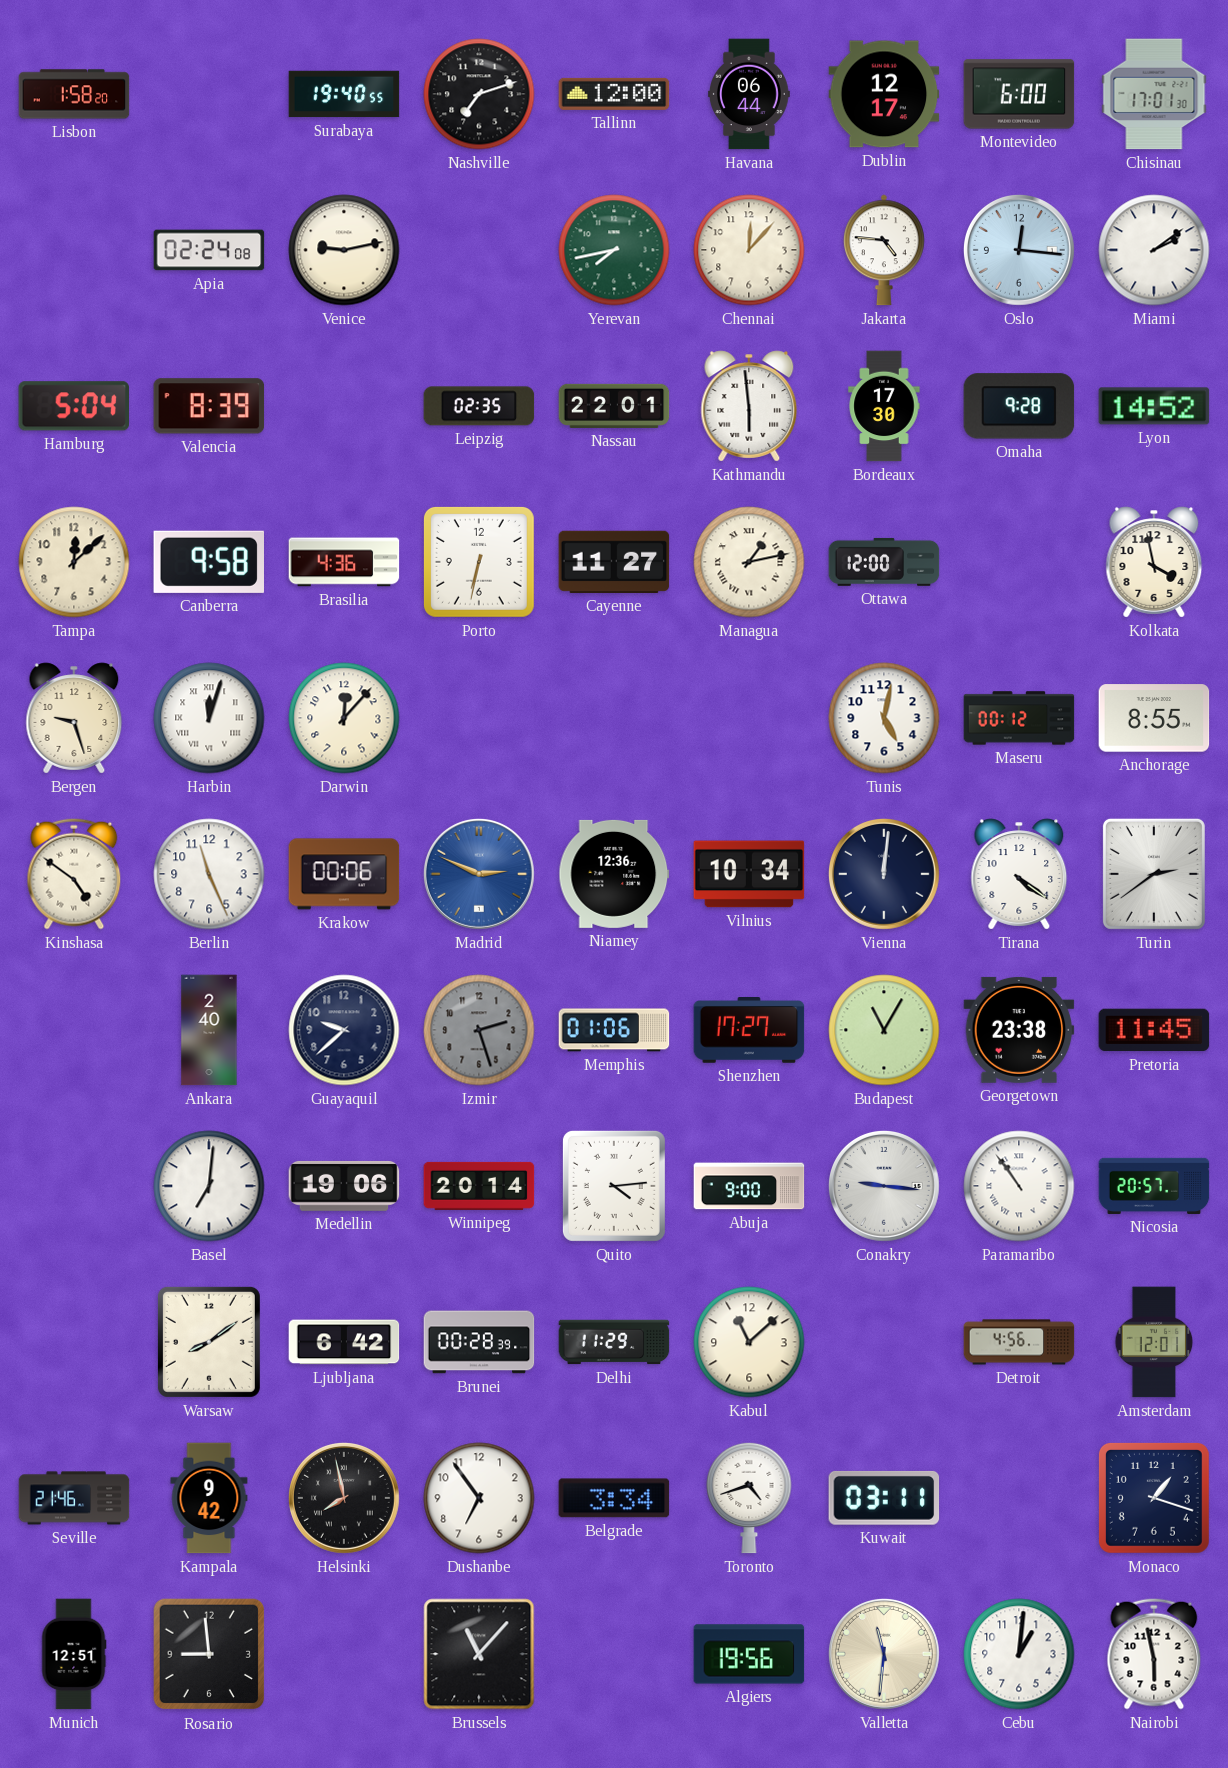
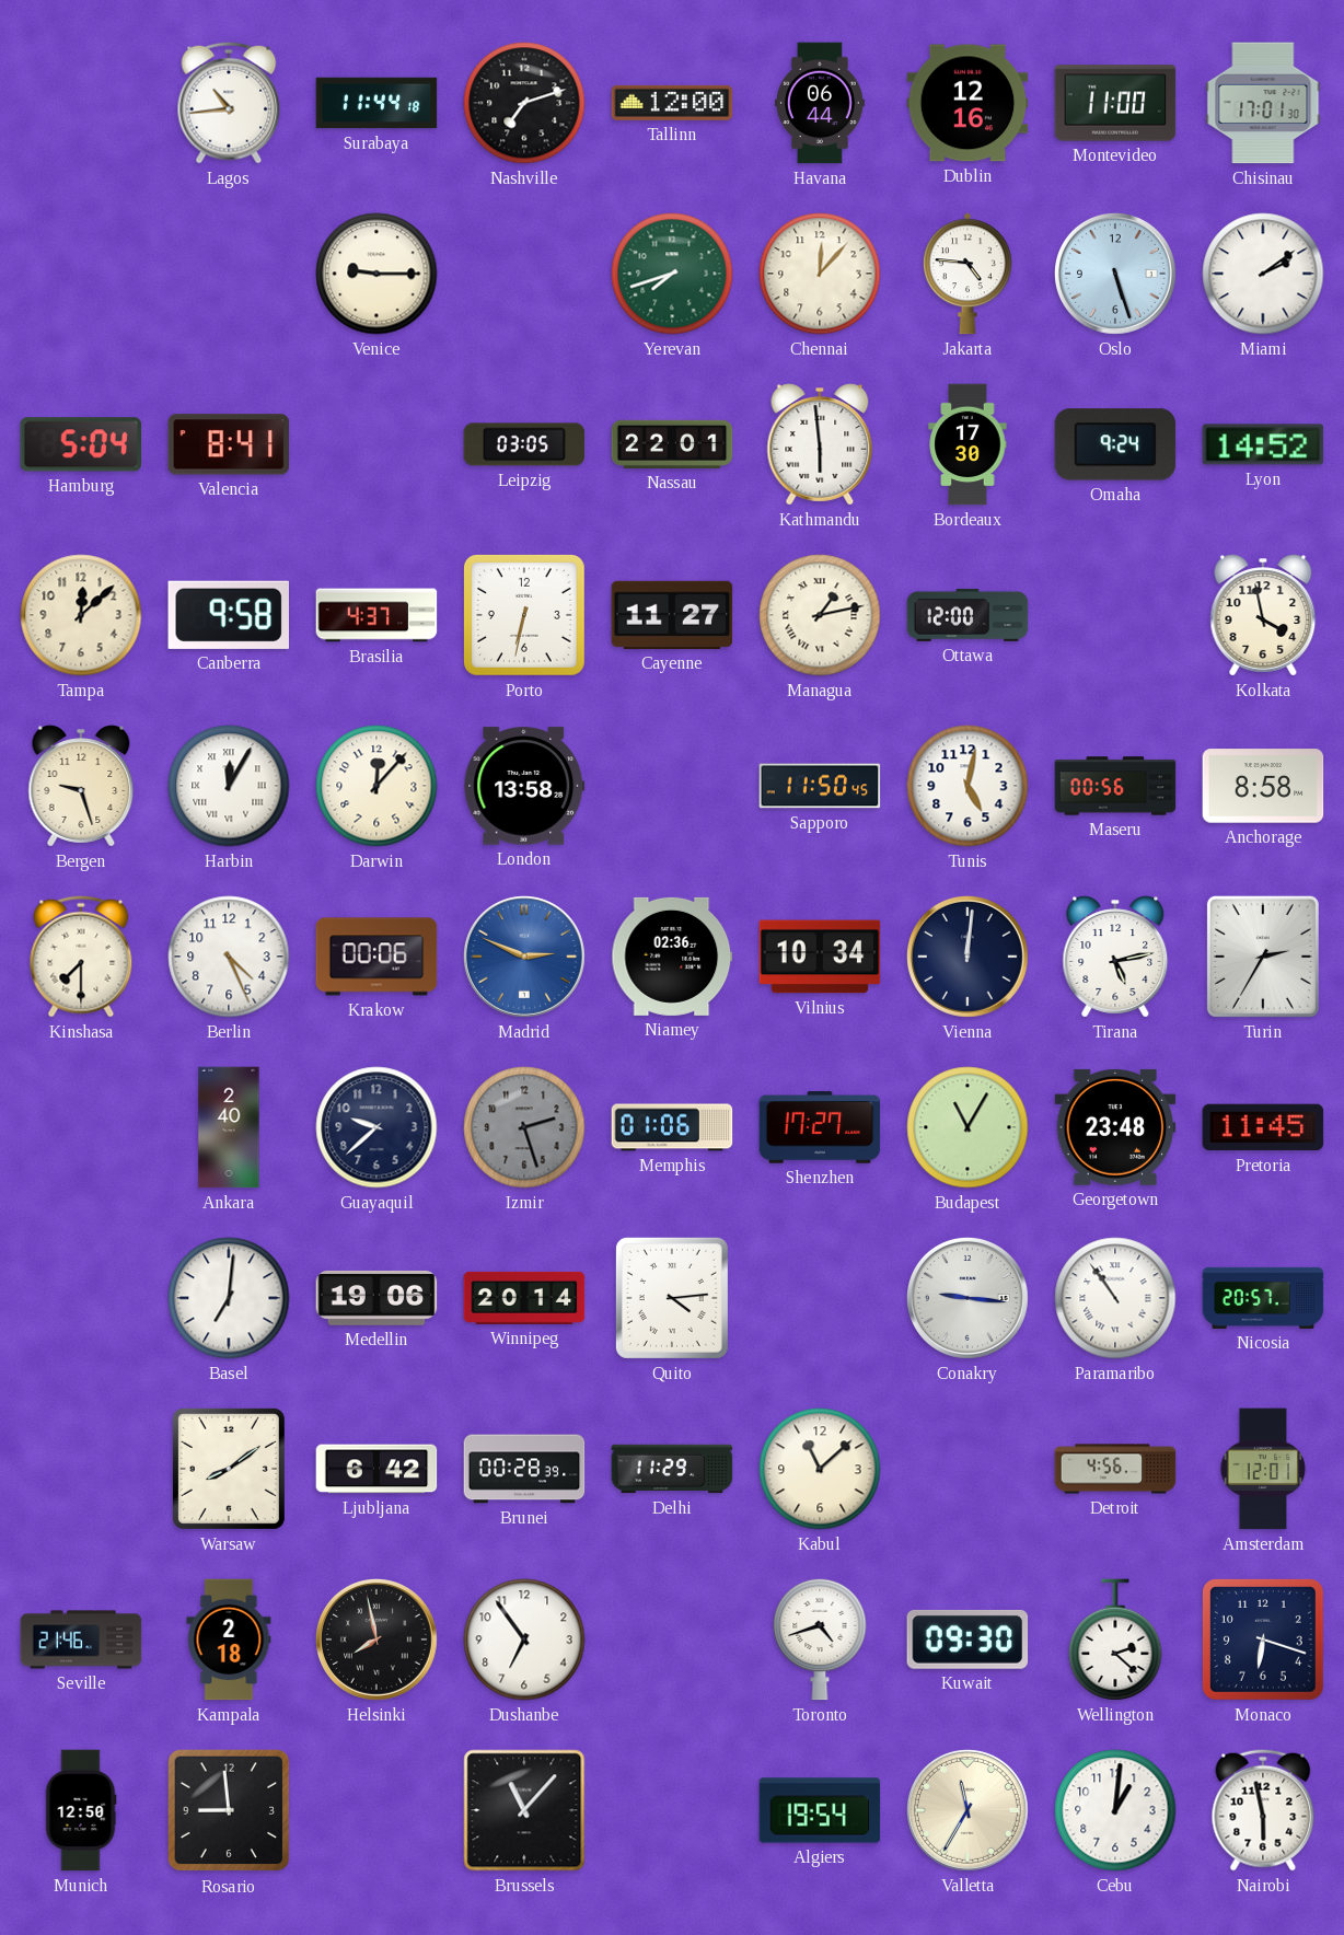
Lisbon: 1:58 -> none
Lagos: none -> 10:44
Surabaya: 19:40 -> 11:44
Dublin: 12:17 -> 12:16
Montevideo: 6:00 -> 11:00
Apia: 02:24 -> none
Venice: 9:13 -> 9:15
Yerevan: 7:43 -> 7:42
Oslo: 12:16 -> 5:27
Valencia: 8:39 -> 8:41
Leipzig: 02:35 -> 03:05
Omaha: 9:28 -> 9:24
Brasilia: 4:36 -> 4:37
Harbin: 12:03 -> 12:05
London: none -> 13:58
Sapporo: none -> 11:50
Maseru: 00:12 -> 00:56
Anchorage: 8:55 -> 8:58
Kinshasa: 4:51 -> 7:30
Berlin: 11:26 -> 4:26
Niamey: 12:36 -> 02:36
Tirana: 4:21 -> 5:13
Turin: 2:39 -> 2:35
Georgetown: 23:38 -> 23:48
Abuja: 9:00 -> none
Kampala: 9:42 -> 2:18
Belgrade: 3:34 -> none
Kuwait: 03:11 -> 09:30
Wellington: none -> 2:22
Monaco: 1:18 -> 6:18
Munich: 12:51 -> 12:50
Algiers: 19:56 -> 19:54
Valletta: 11:31 -> 11:35
